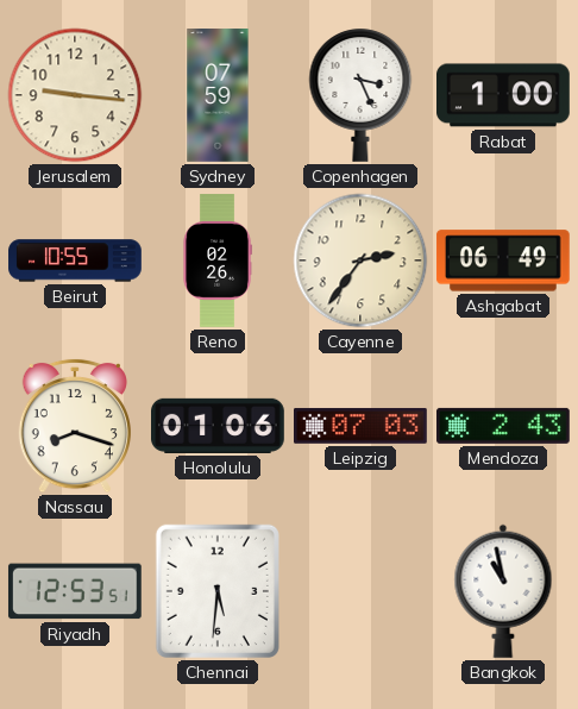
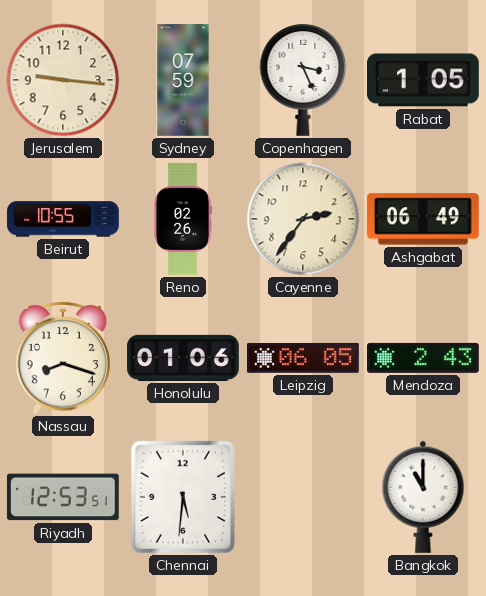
Rabat: 1:00 -> 1:05
Leipzig: 07:03 -> 06:05
Bangkok: 10:58 -> 11:00
